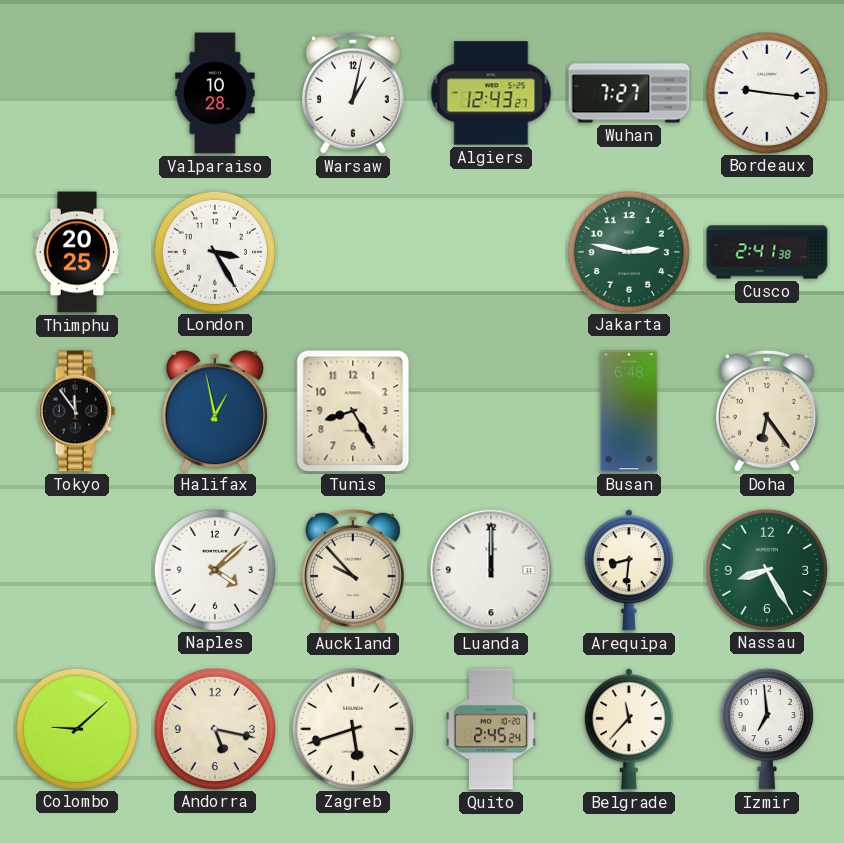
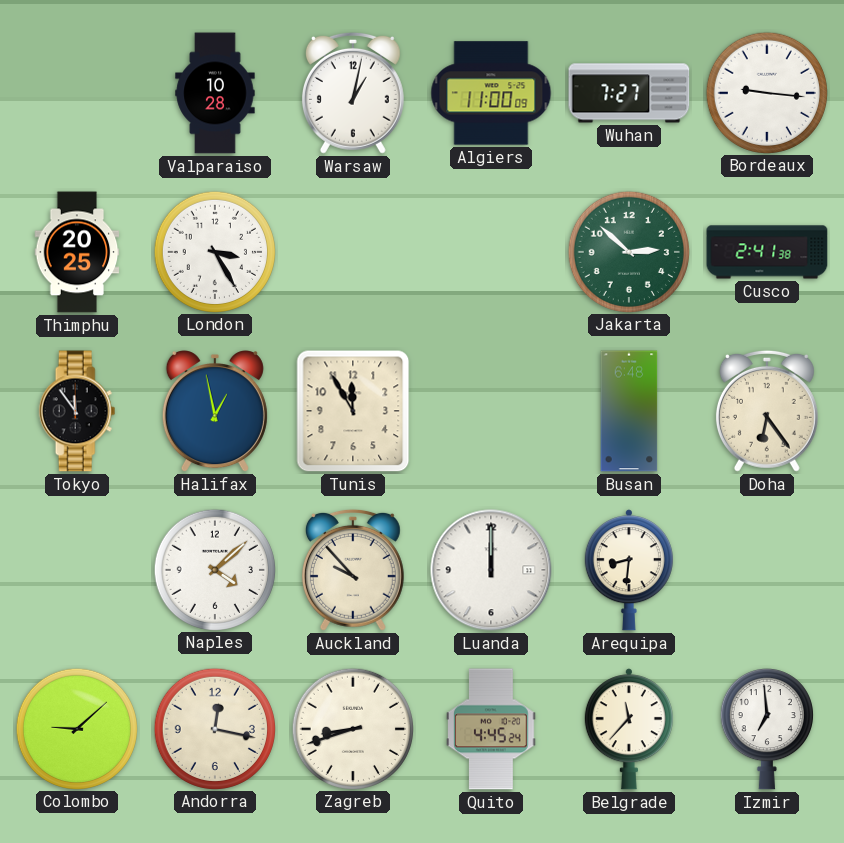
Algiers: 12:43 -> 11:00
Jakarta: 2:47 -> 2:52
Tunis: 8:25 -> 11:55
Nassau: 8:25 -> none
Andorra: 5:17 -> 12:17
Zagreb: 5:42 -> 8:42
Quito: 2:45 -> 4:45
